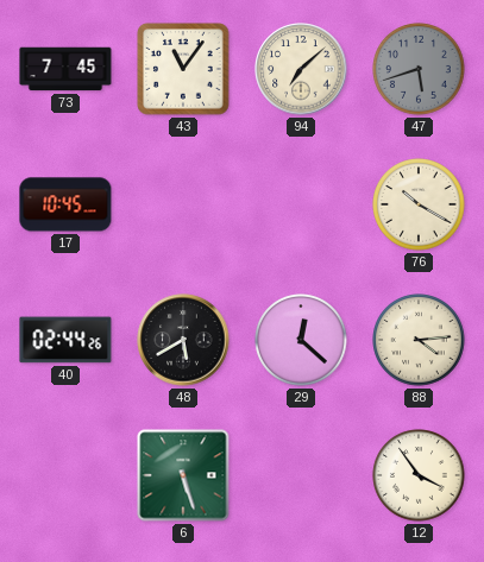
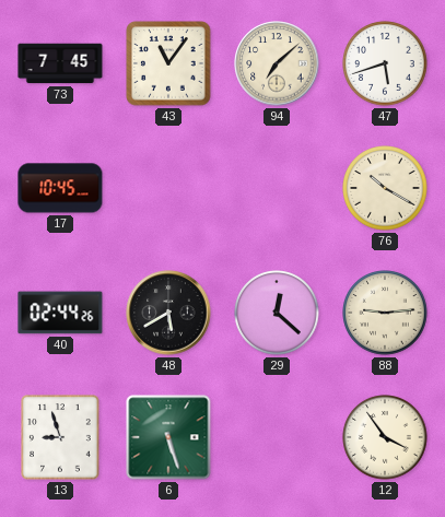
47 dial: grey -> white
88: 4:14 -> 9:14
13: none -> 8:57
